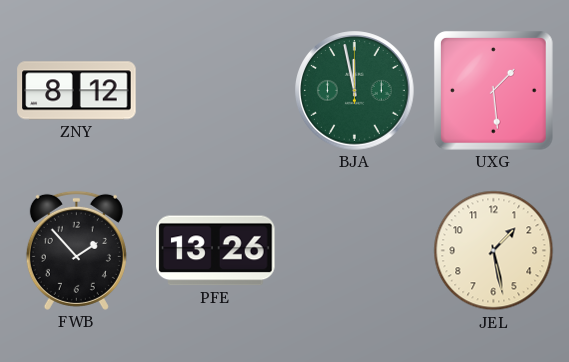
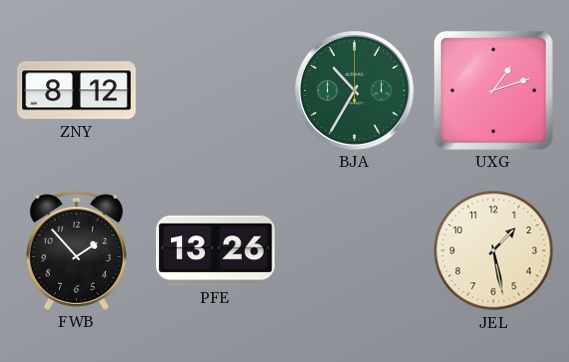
BJA: 11:58 -> 10:35
UXG: 1:29 -> 1:12
